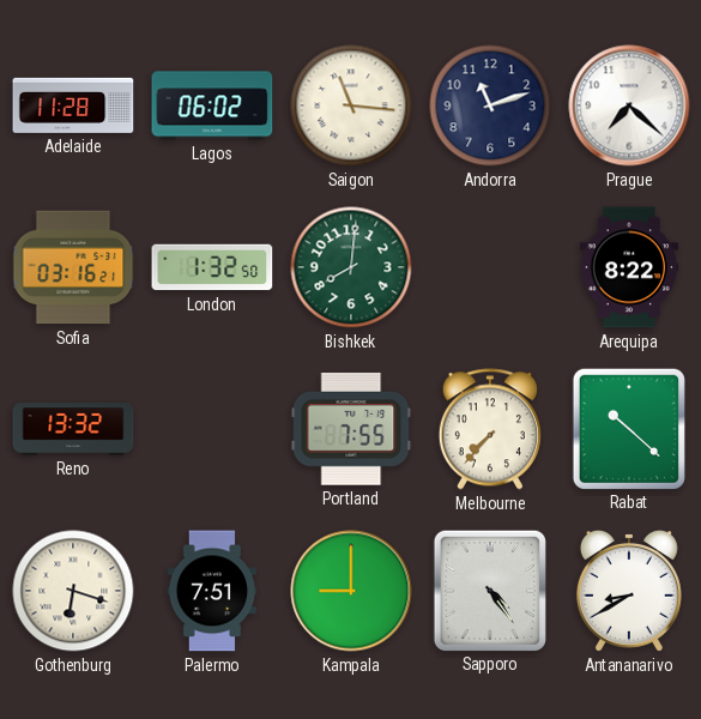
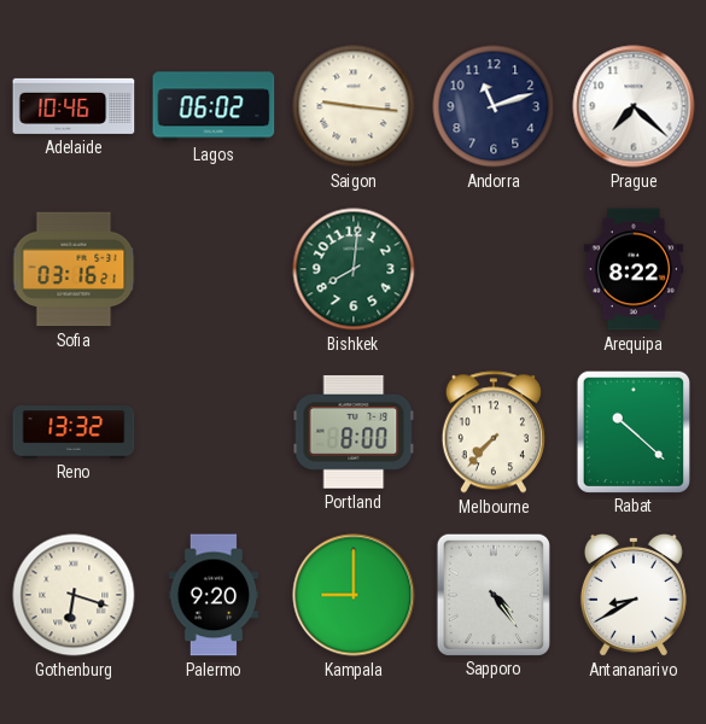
Adelaide: 11:28 -> 10:46
Saigon: 11:16 -> 9:16
London: 1:32 -> none
Portland: 7:55 -> 8:00
Palermo: 7:51 -> 9:20
